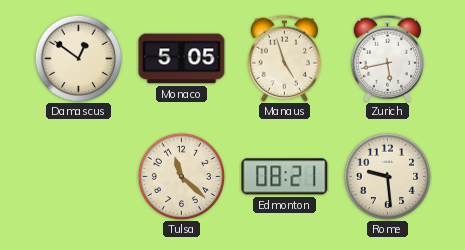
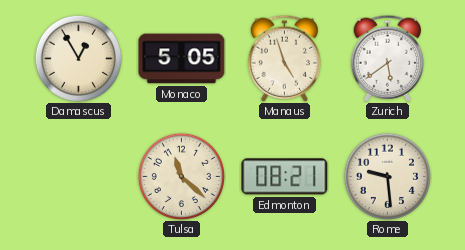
Damascus: 12:51 -> 12:55
Zurich: 5:43 -> 5:39
